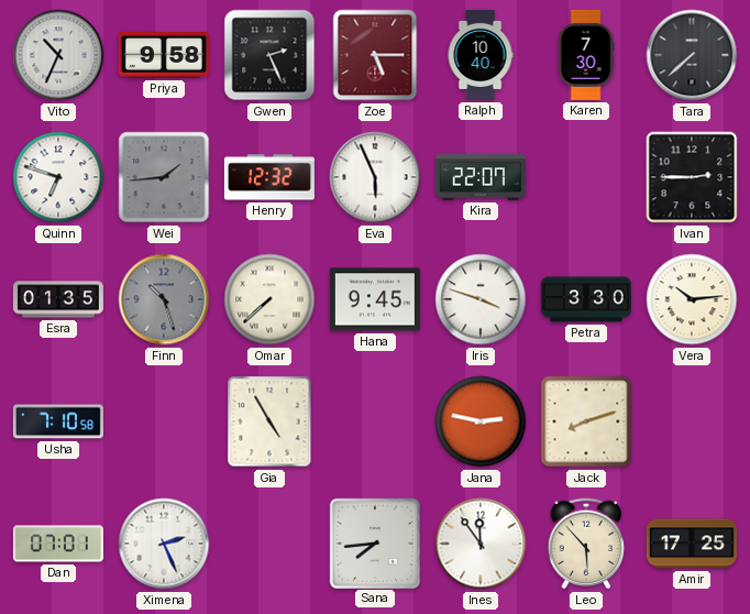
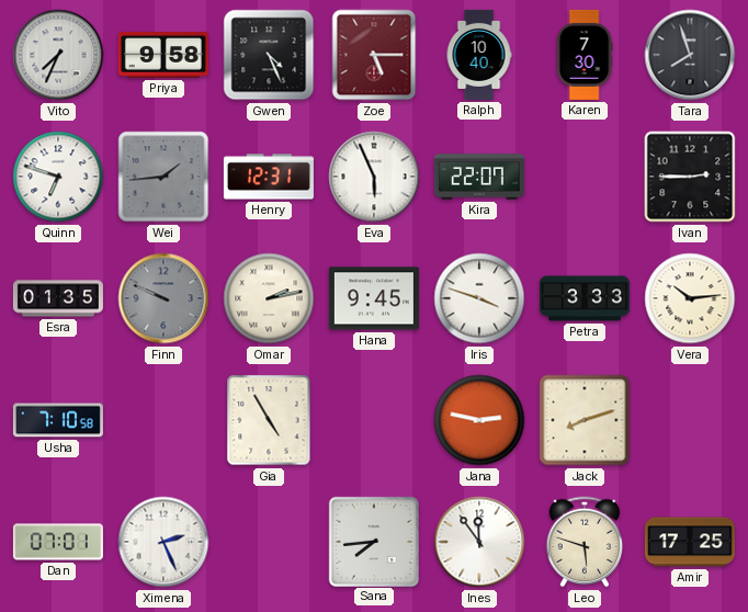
Vito: 10:34 -> 7:34
Gwen: 2:26 -> 4:26
Tara: 7:38 -> 7:57
Henry: 12:32 -> 12:31
Finn: 10:27 -> 9:49
Omar: 7:38 -> 2:13
Petra: 3:30 -> 3:33
Leo: 5:53 -> 5:48
